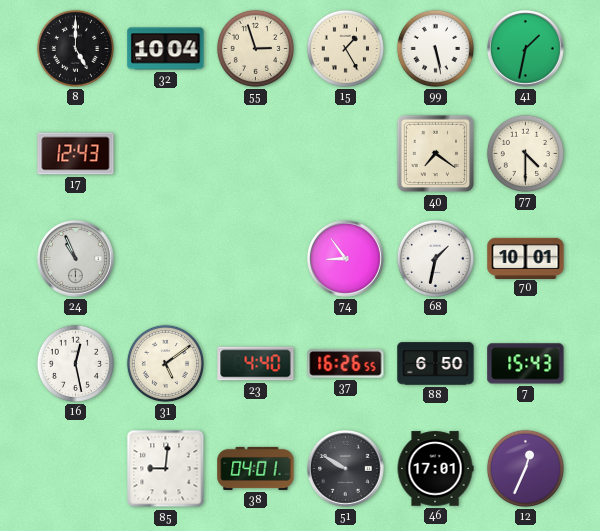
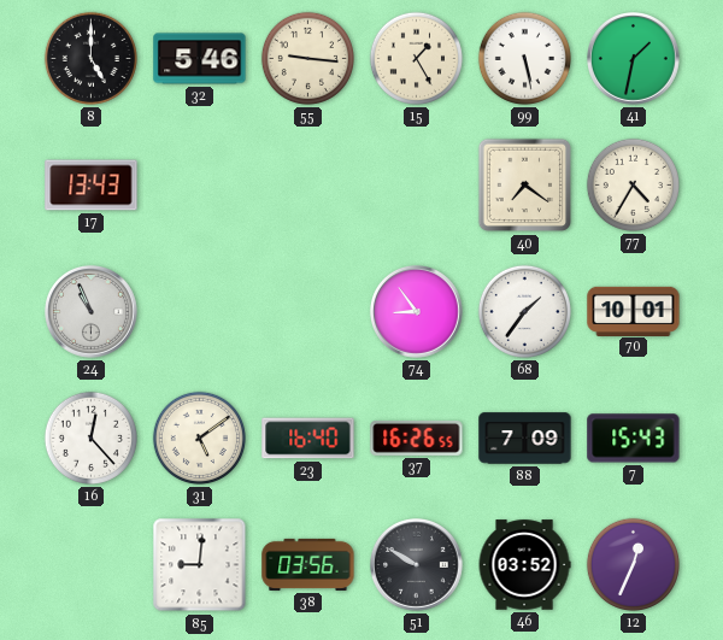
32: 10:04 -> 5:46
55: 2:57 -> 9:16
17: 12:43 -> 13:43
77: 4:30 -> 4:35
68: 1:32 -> 1:36
16: 12:28 -> 12:23
23: 4:40 -> 16:40
88: 6:50 -> 7:09
38: 04:01 -> 03:56
46: 17:01 -> 03:52
